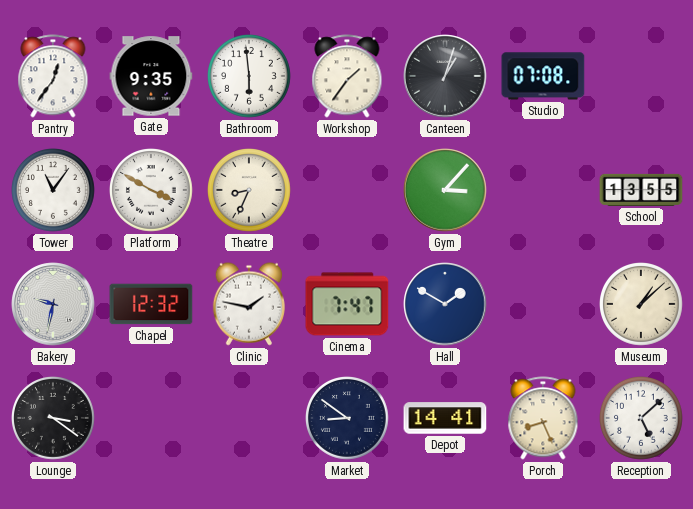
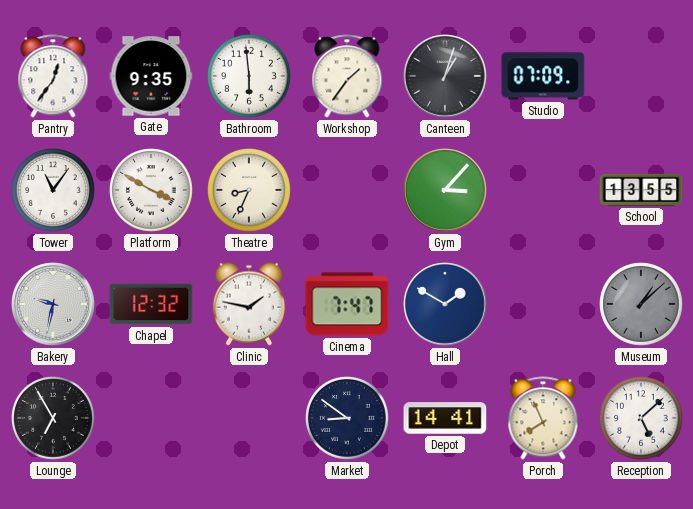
Studio: 07:08 -> 07:09
Museum dial: cream -> grey
Lounge: 3:21 -> 6:55
Porch: 8:26 -> 7:56
